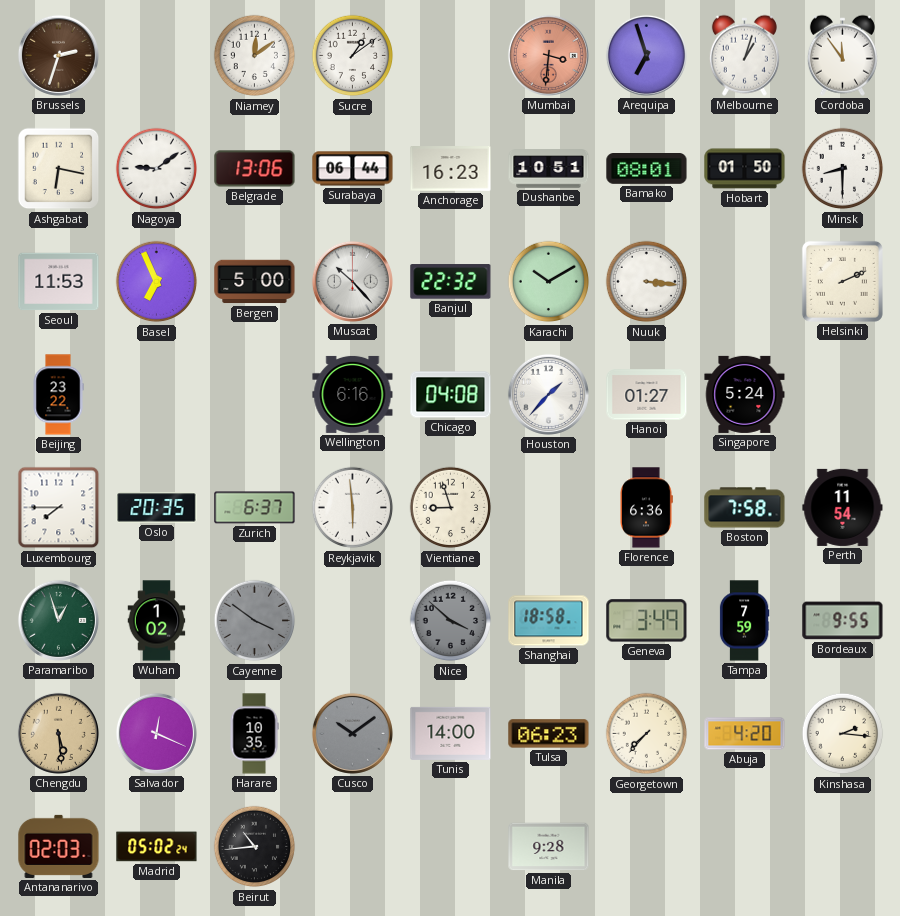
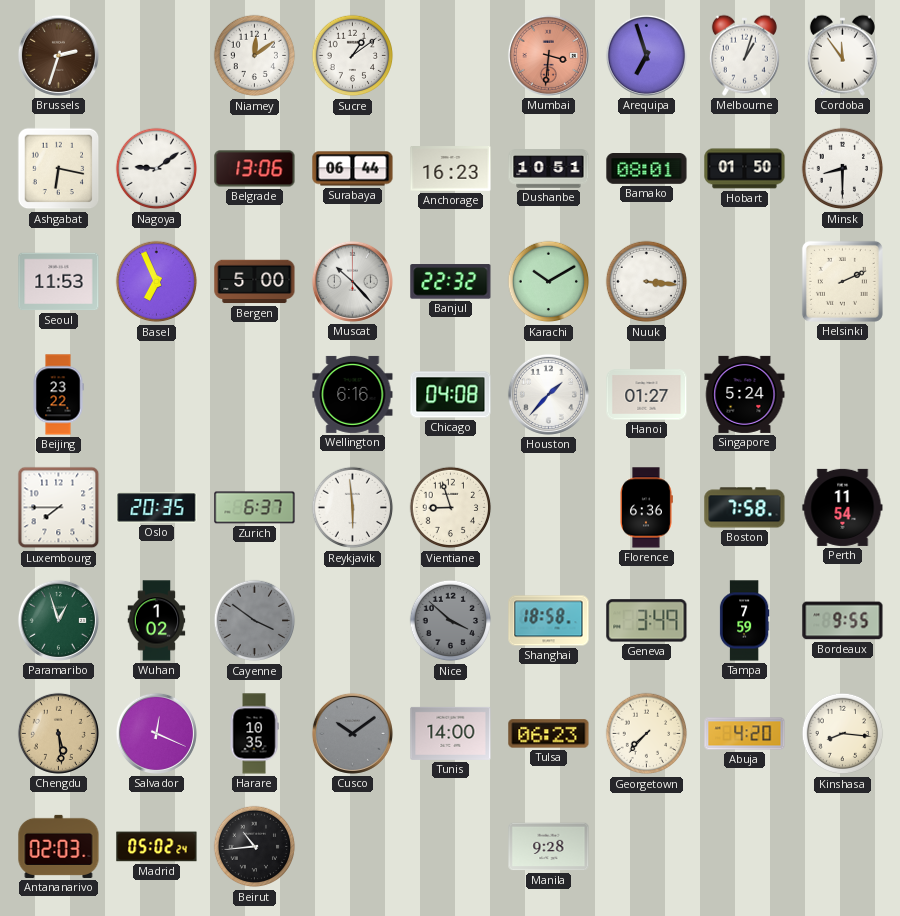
Kinshasa: 2:16 -> 8:16
